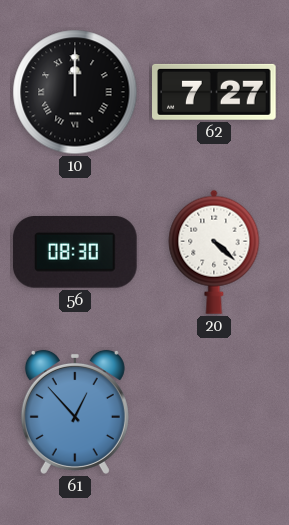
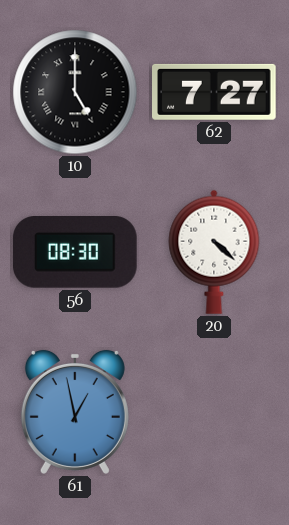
10: 12:00 -> 5:00
61: 12:53 -> 12:58
